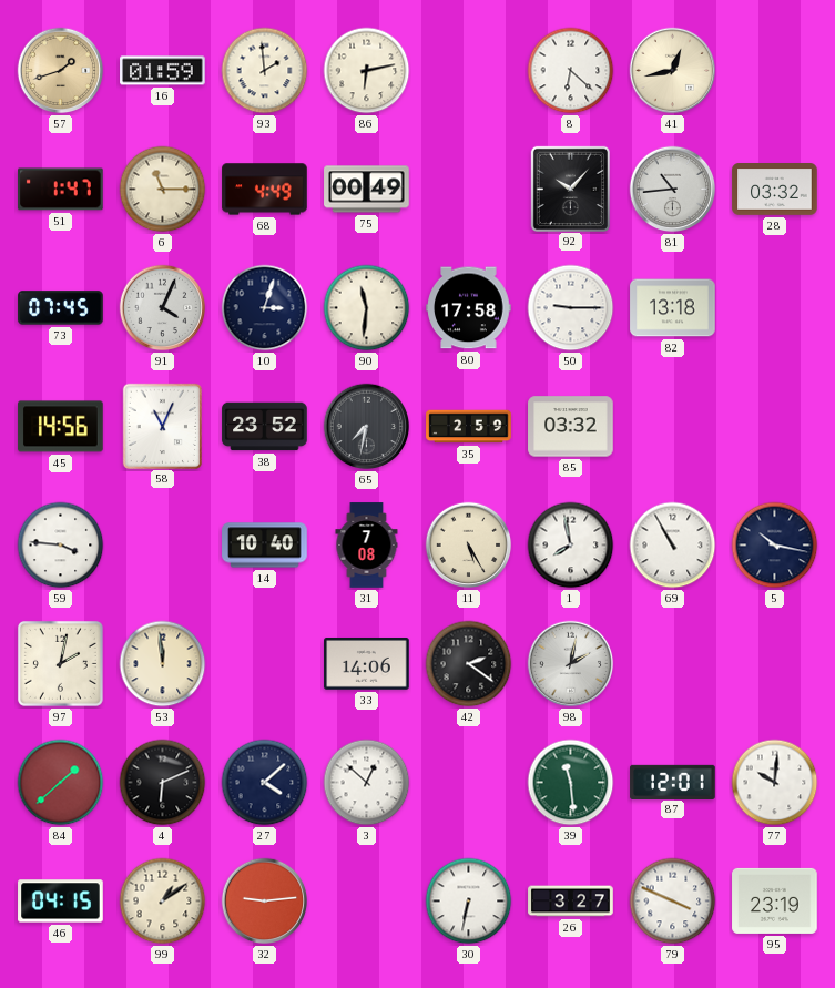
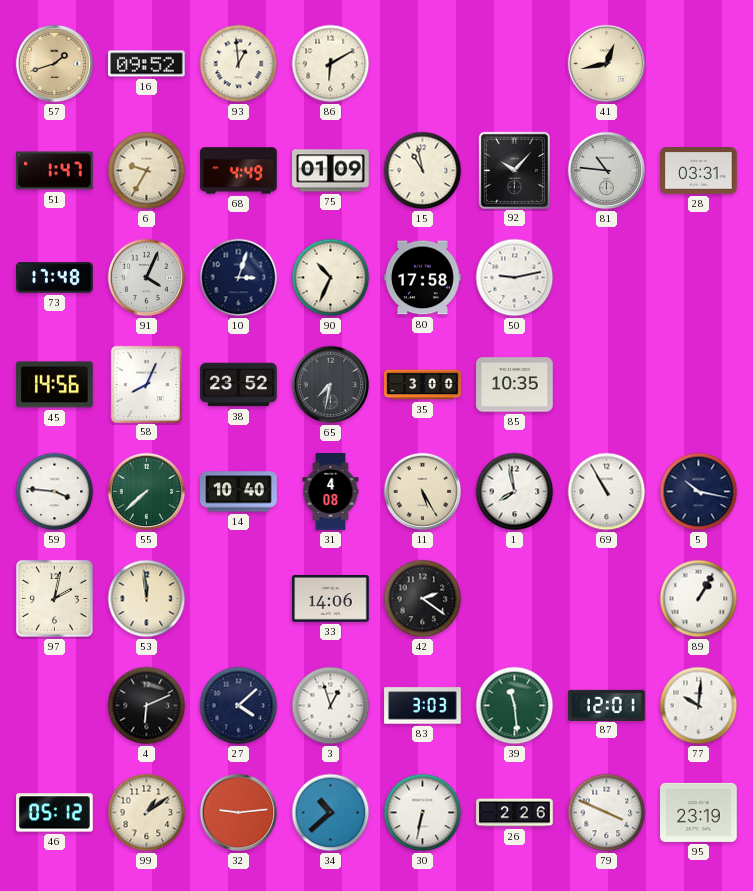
16: 01:59 -> 09:52
93: 1:59 -> 12:59
86: 6:13 -> 6:10
8: 6:22 -> none
6: 11:15 -> 9:35
75: 00:49 -> 01:09
15: none -> 10:58
81: 10:44 -> 10:46
28: 03:32 -> 03:31
73: 07:45 -> 17:48
90: 11:31 -> 10:34
50: 9:15 -> 9:13
82: 13:18 -> none
58: 11:04 -> 8:04
35: 2:59 -> 3:00
85: 03:32 -> 10:35
55: none -> 7:38
31: 7:08 -> 4:08
98: 2:02 -> none
89: none -> 1:05
84: 1:38 -> none
3: 12:52 -> 12:57
83: none -> 3:03
46: 04:15 -> 05:12
34: none -> 10:38
26: 3:27 -> 2:26
